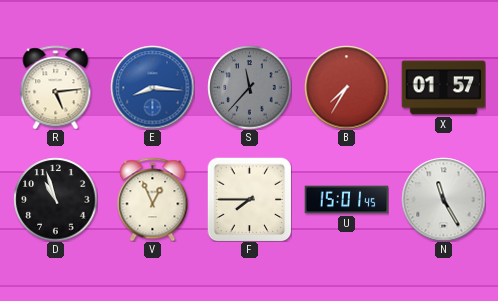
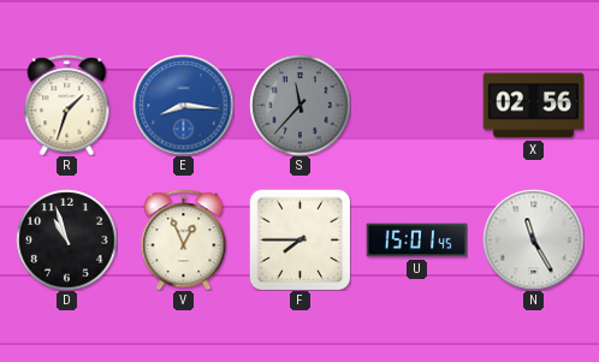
R: 5:14 -> 1:33
B: 7:35 -> none
X: 01:57 -> 02:56
